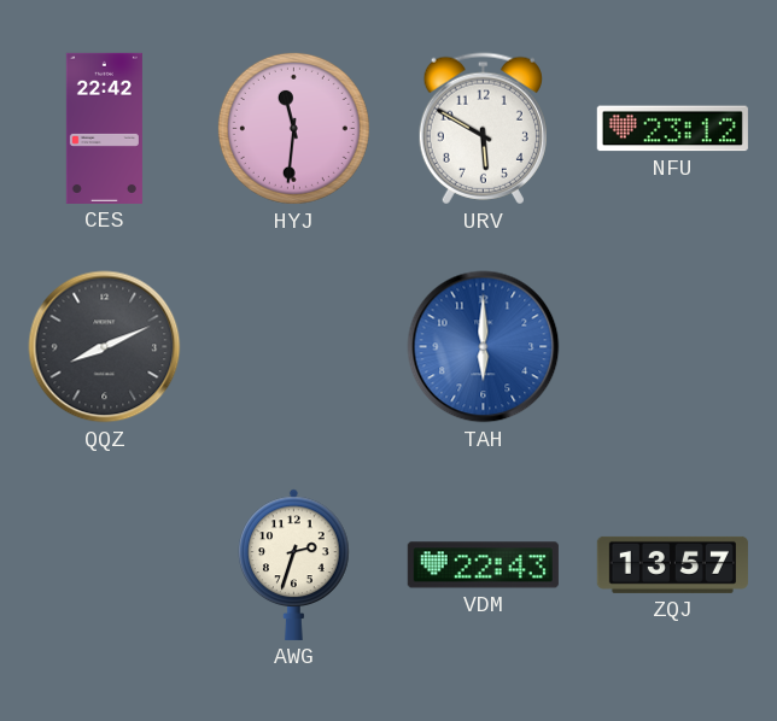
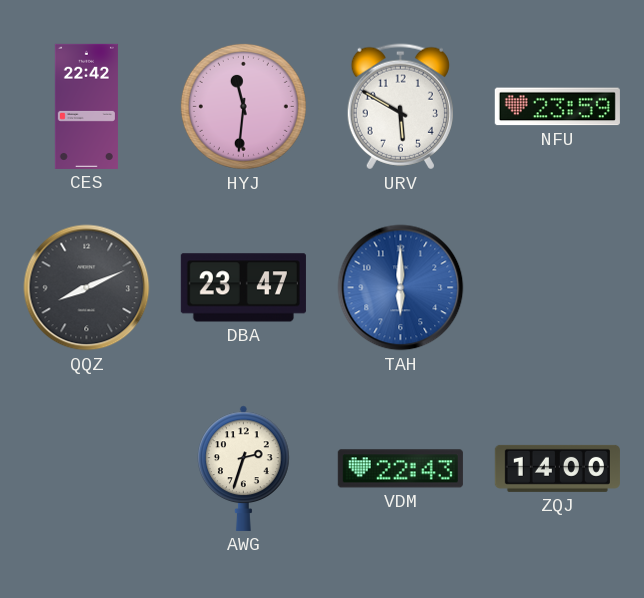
NFU: 23:12 -> 23:59
DBA: none -> 23:47
ZQJ: 13:57 -> 14:00
